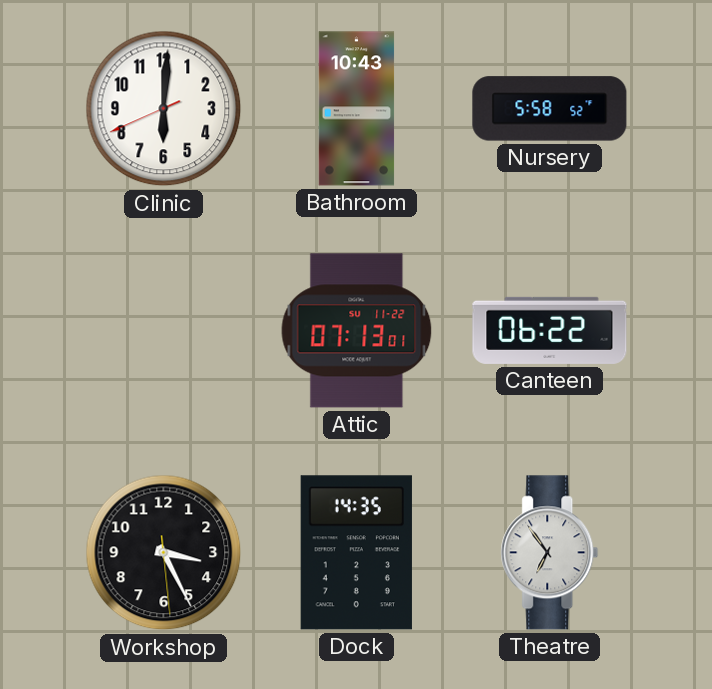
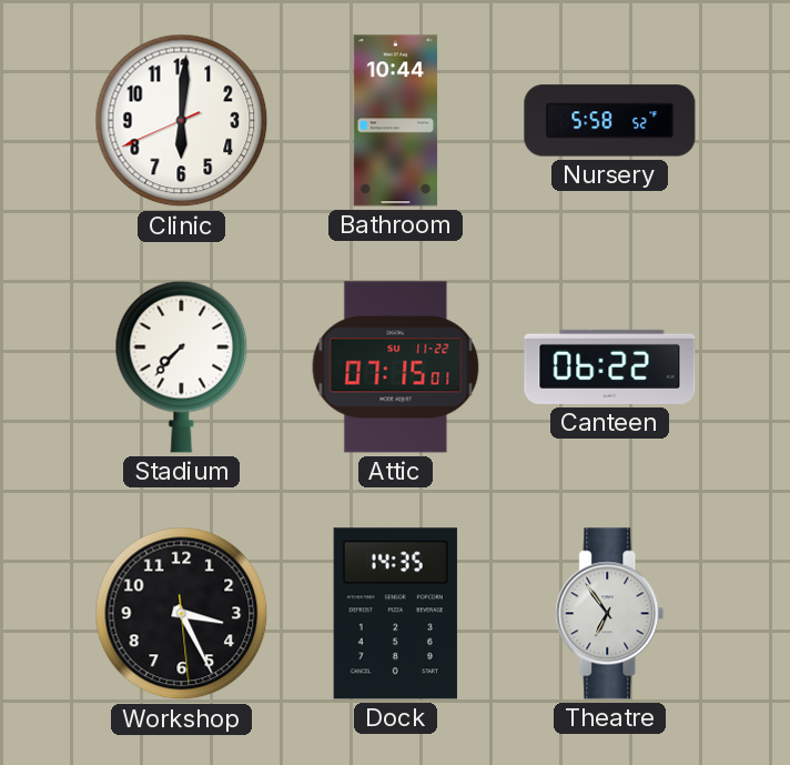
Bathroom: 10:43 -> 10:44
Stadium: none -> 7:37
Attic: 07:13 -> 07:15
